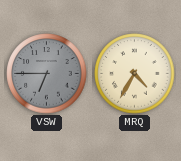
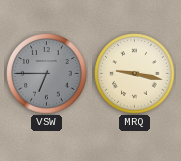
MRQ: 4:35 -> 9:17
